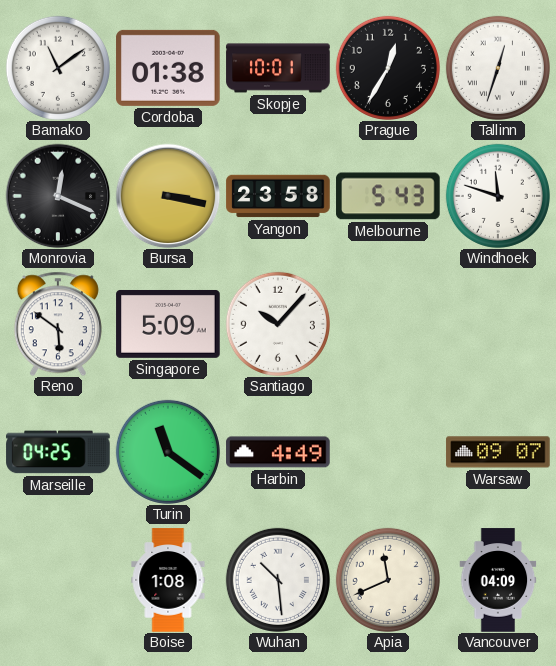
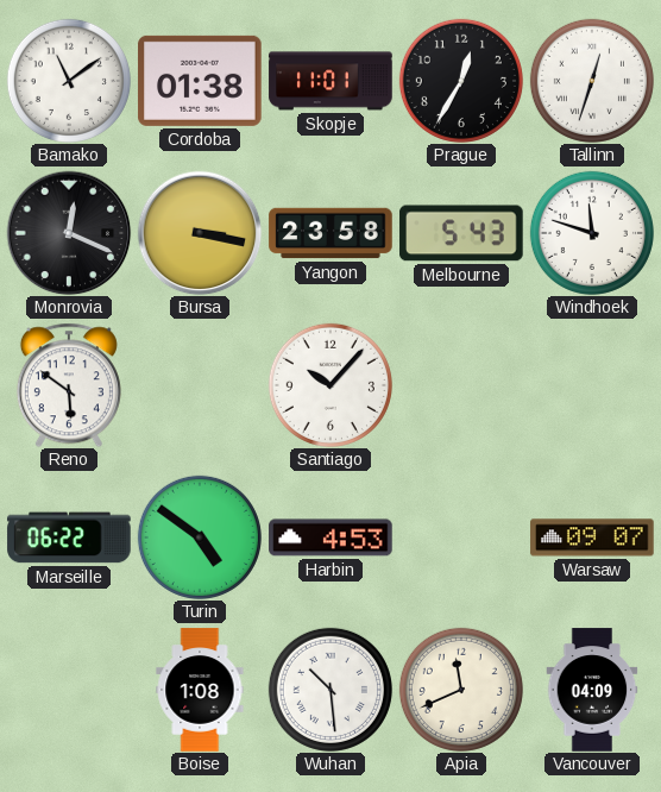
Skopje: 10:01 -> 11:01
Singapore: 5:09 -> none
Marseille: 04:25 -> 06:22
Turin: 11:21 -> 4:51
Harbin: 4:49 -> 4:53
